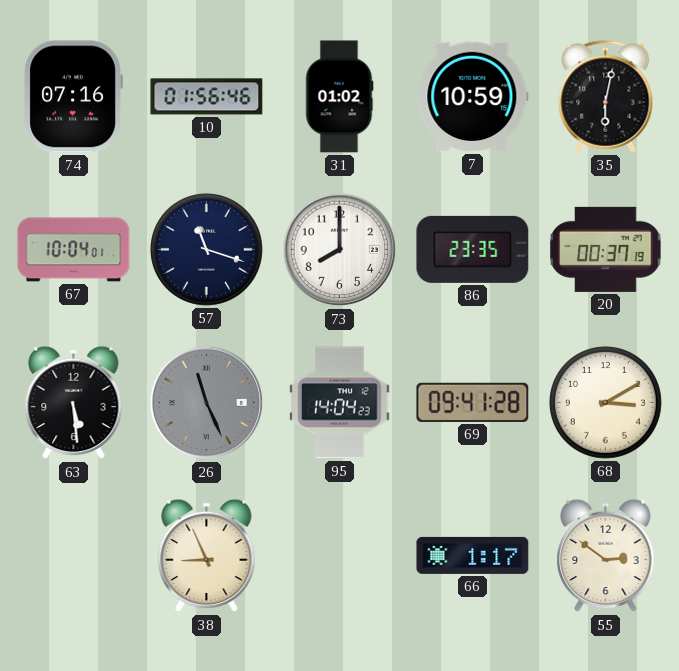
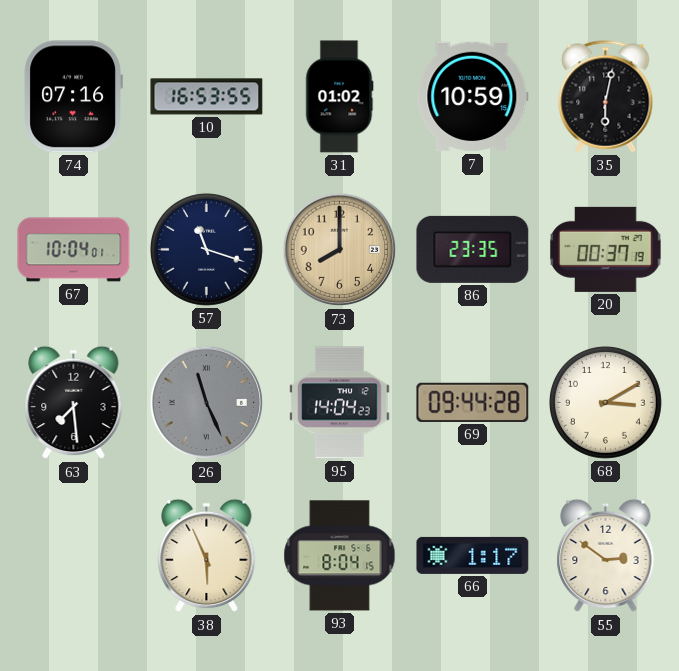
10: 01:56 -> 16:53
73 dial: white -> champagne
63: 5:29 -> 7:29
69: 09:41 -> 09:44
38: 8:56 -> 5:56
93: none -> 8:04
